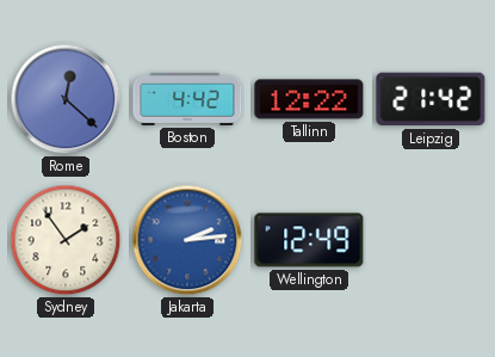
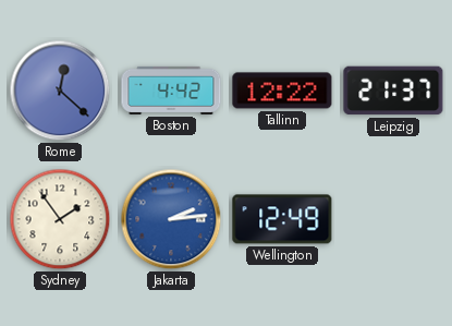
Leipzig: 21:42 -> 21:37
